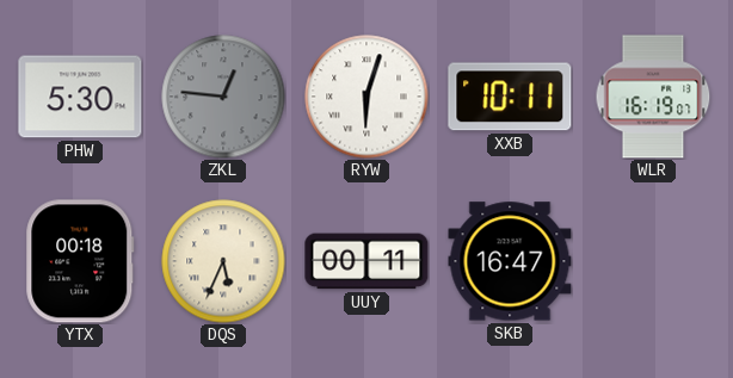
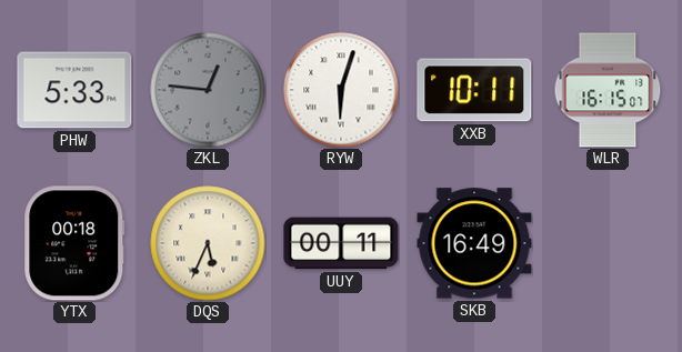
PHW: 5:30 -> 5:33
WLR: 16:19 -> 16:15
SKB: 16:47 -> 16:49
